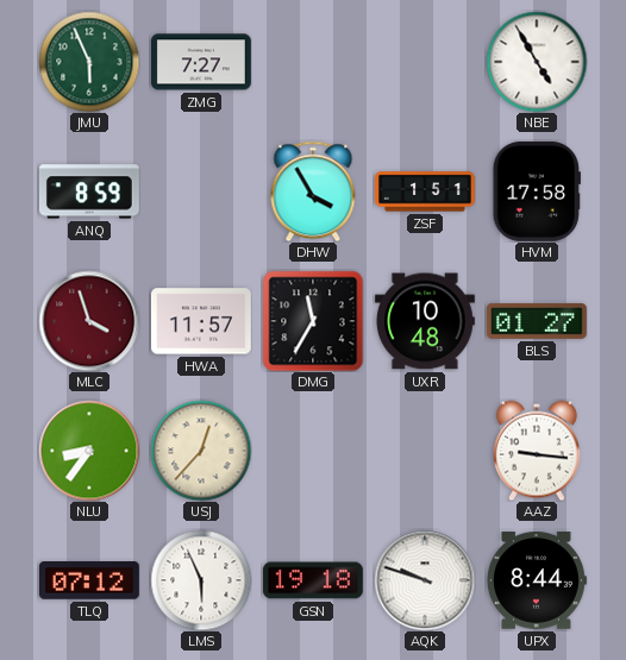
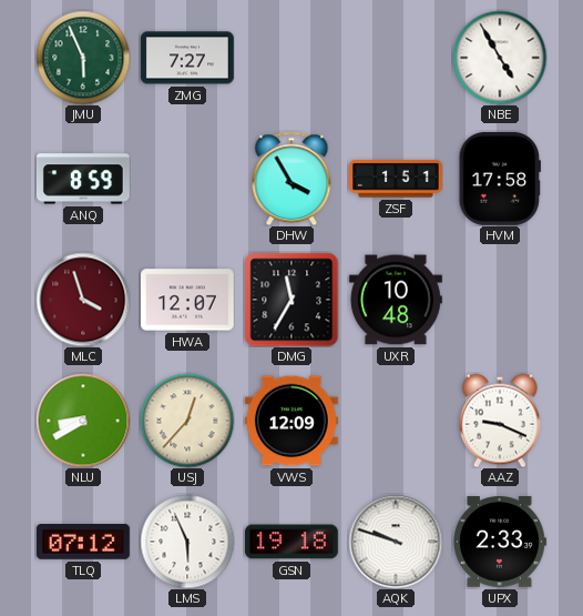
HWA: 11:57 -> 12:07
BLS: 01:27 -> none
NLU: 8:36 -> 8:40
VWS: none -> 12:09
AAZ: 9:16 -> 9:19
UPX: 8:44 -> 2:33
